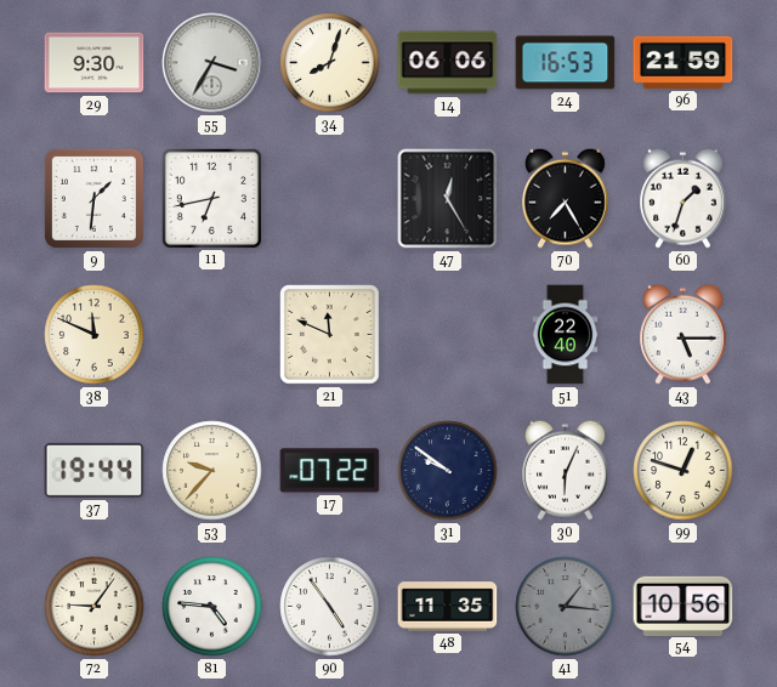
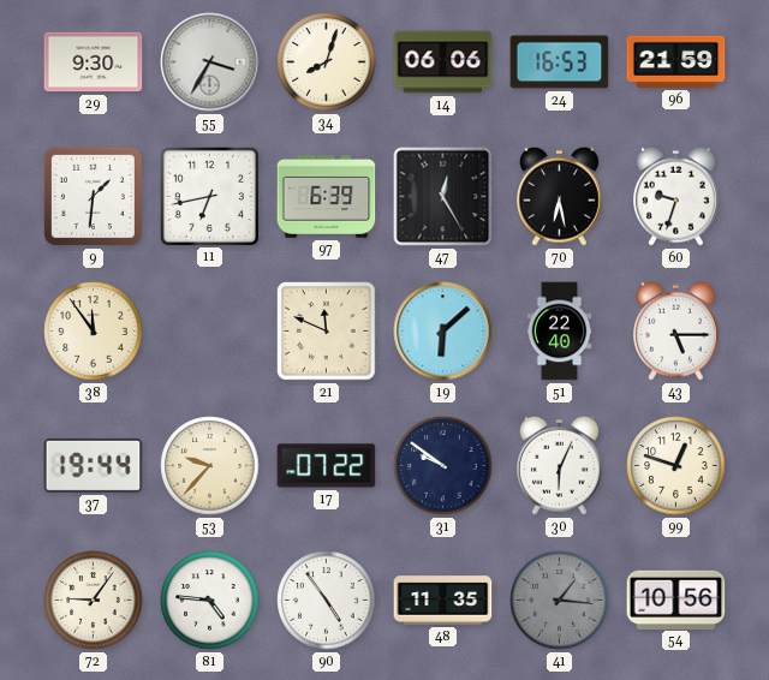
97: none -> 6:39
70: 7:25 -> 6:28
60: 1:33 -> 9:33
38: 11:49 -> 11:54
19: none -> 6:08
